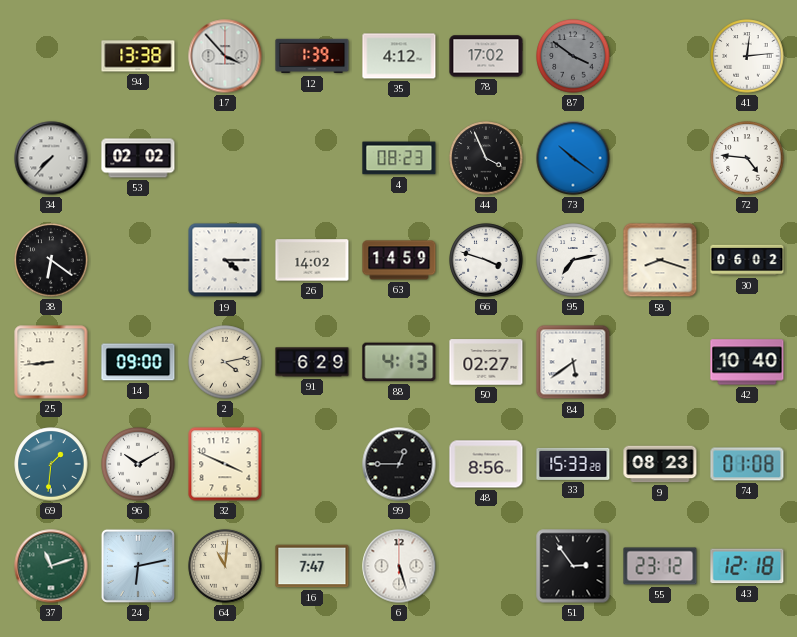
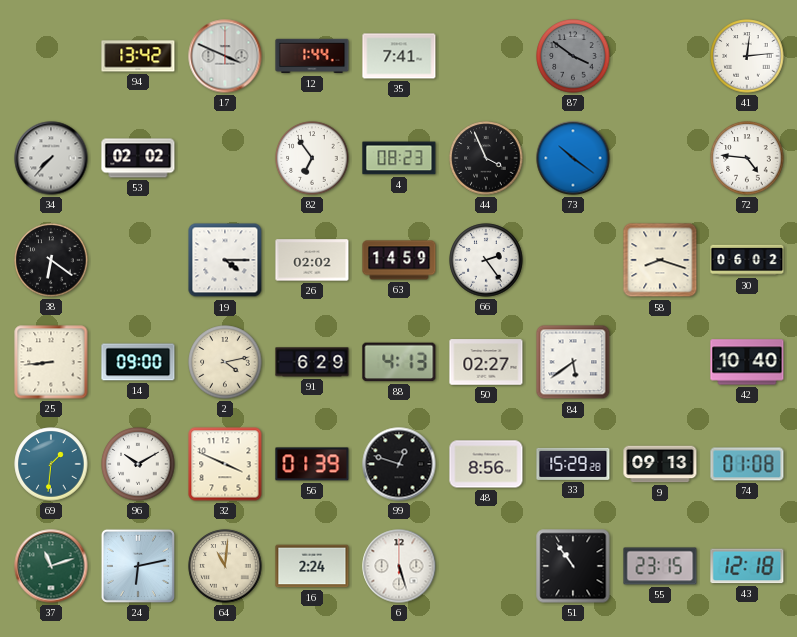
94: 13:38 -> 13:42
17: 3:53 -> 3:49
12: 1:39 -> 1:44
35: 4:12 -> 7:41
78: 17:02 -> none
82: none -> 6:54
26: 14:02 -> 02:02
66: 3:48 -> 2:24
95: 7:13 -> none
56: none -> 01:39
99: 12:45 -> 12:48
33: 15:33 -> 15:29
9: 08:23 -> 09:13
16: 7:47 -> 2:24
51: 2:54 -> 10:54
55: 23:12 -> 23:15
